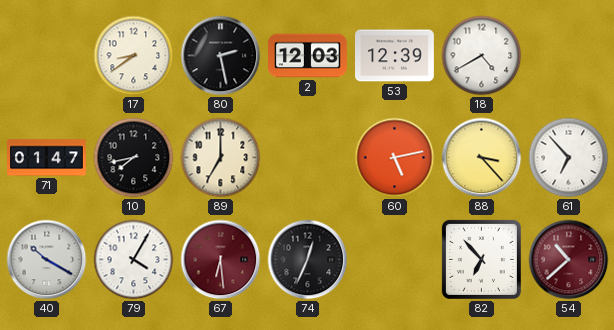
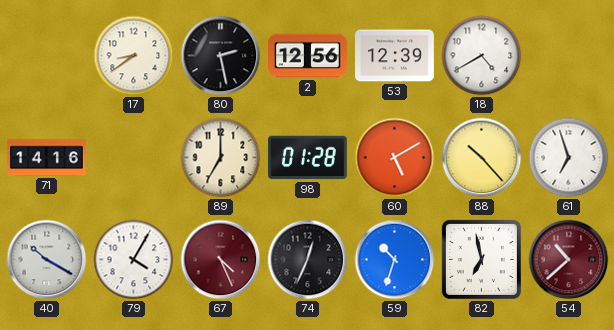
2: 12:03 -> 12:56
71: 01:47 -> 14:16
10: 7:43 -> none
98: none -> 01:28
60: 5:13 -> 5:10
88: 3:23 -> 10:23
61: 6:53 -> 6:57
67: 6:29 -> 4:26
59: none -> 10:33
82: 6:53 -> 6:58
